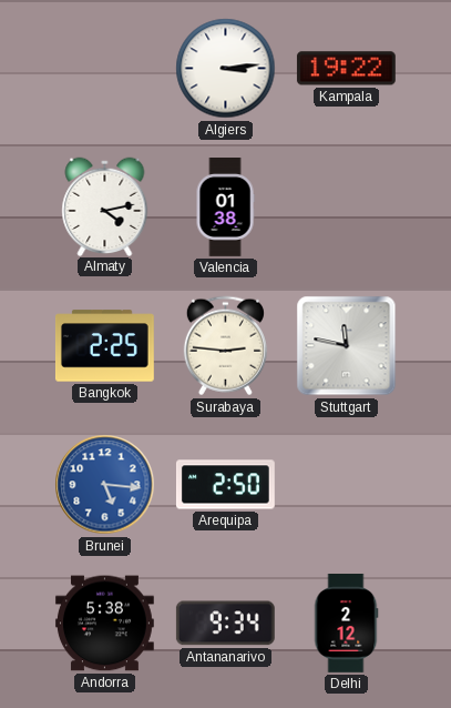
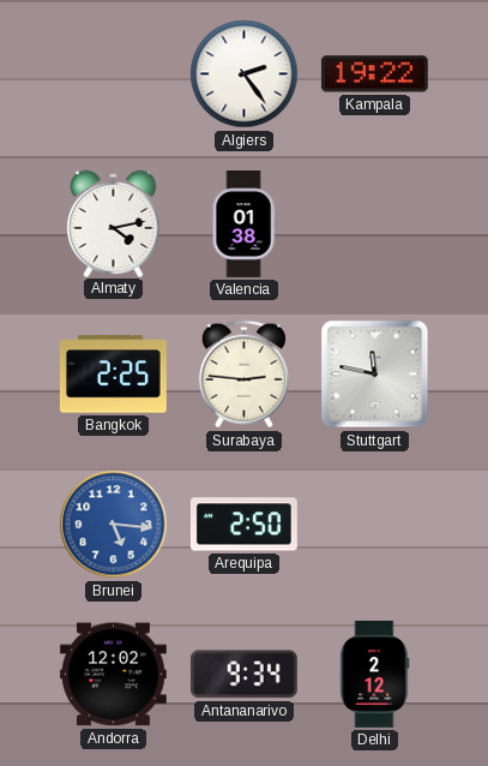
Algiers: 3:14 -> 2:24
Andorra: 5:38 -> 12:02
